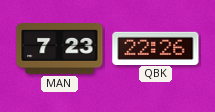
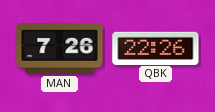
MAN: 7:23 -> 7:26
